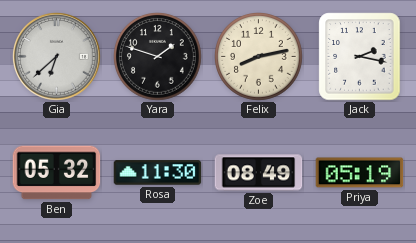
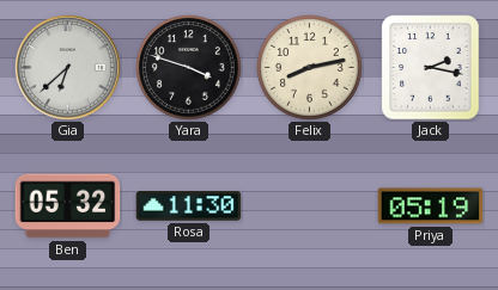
Yara: 1:48 -> 3:48
Zoe: 08:49 -> none
